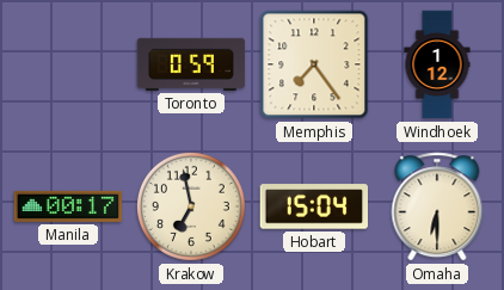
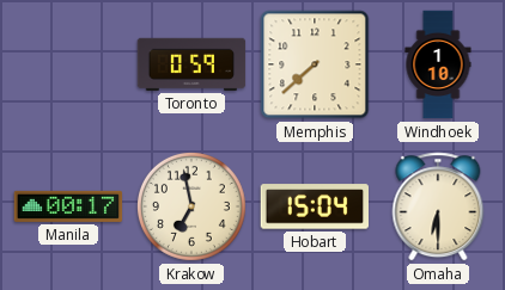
Memphis: 7:24 -> 7:38
Windhoek: 1:12 -> 1:10
